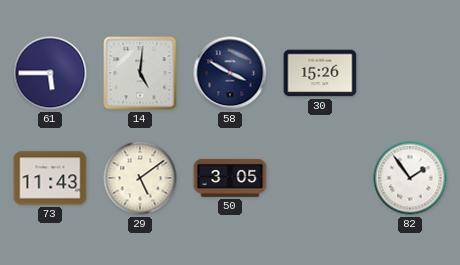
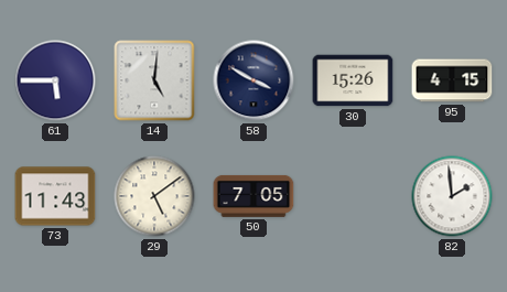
95: none -> 4:15
50: 3:05 -> 7:05
82: 1:54 -> 1:59
